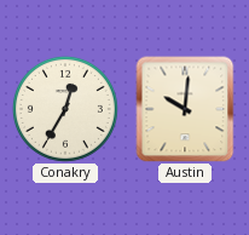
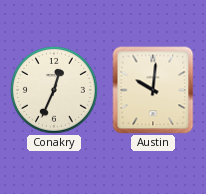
Conakry: 12:35 -> 12:34
